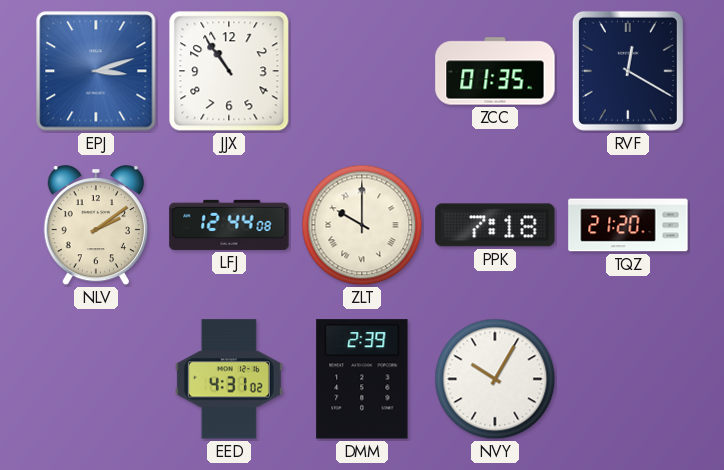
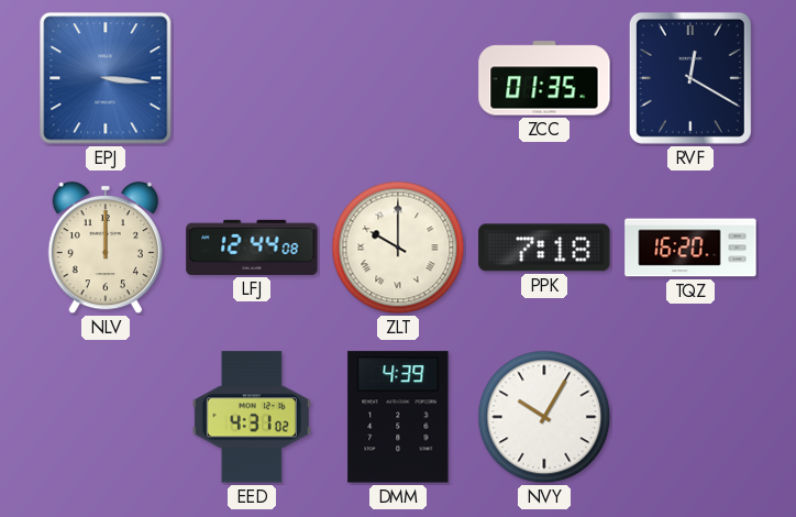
EPJ: 3:12 -> 3:16
JJX: 10:54 -> none
NLV: 2:09 -> 12:00
TQZ: 21:20 -> 16:20
DMM: 2:39 -> 4:39
